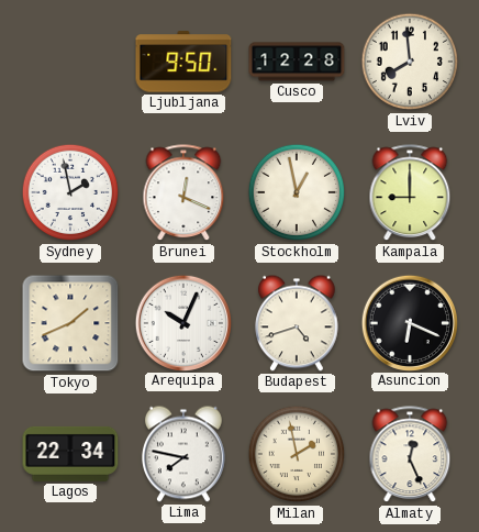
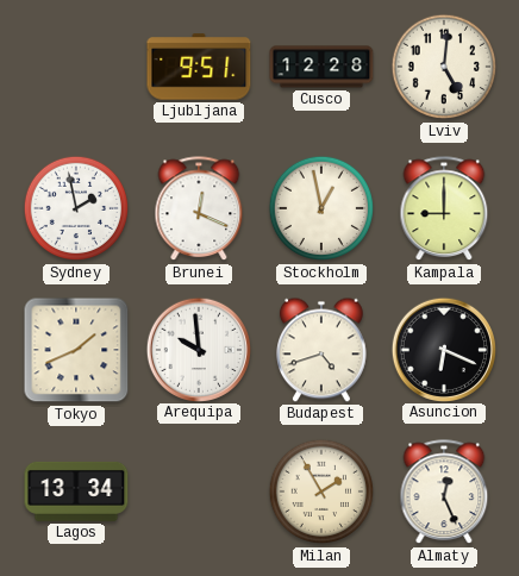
Ljubljana: 9:50 -> 9:51
Lviv: 7:59 -> 5:01
Arequipa: 10:04 -> 9:59
Lagos: 22:34 -> 13:34
Lima: 7:47 -> none
Milan: 1:58 -> 1:55
